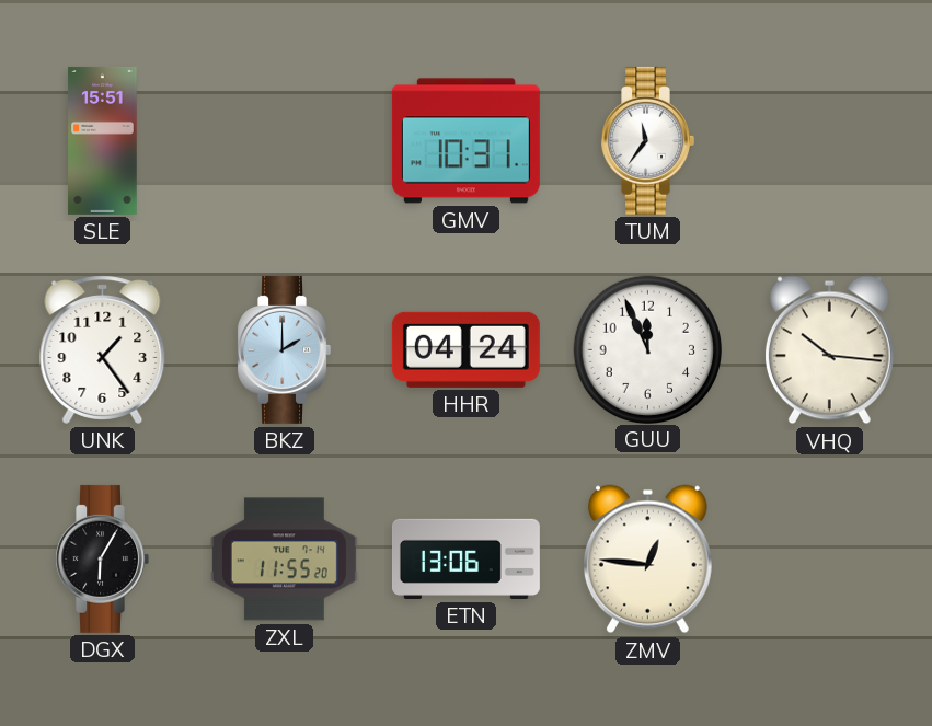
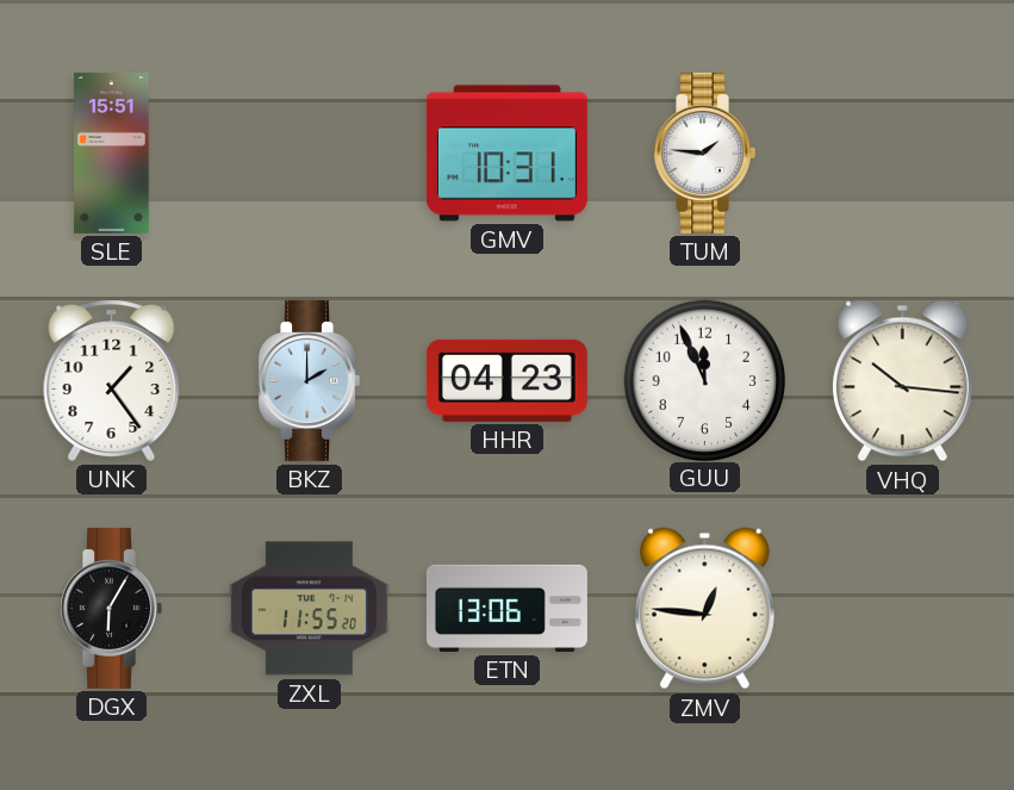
TUM: 11:36 -> 1:46
HHR: 04:24 -> 04:23
